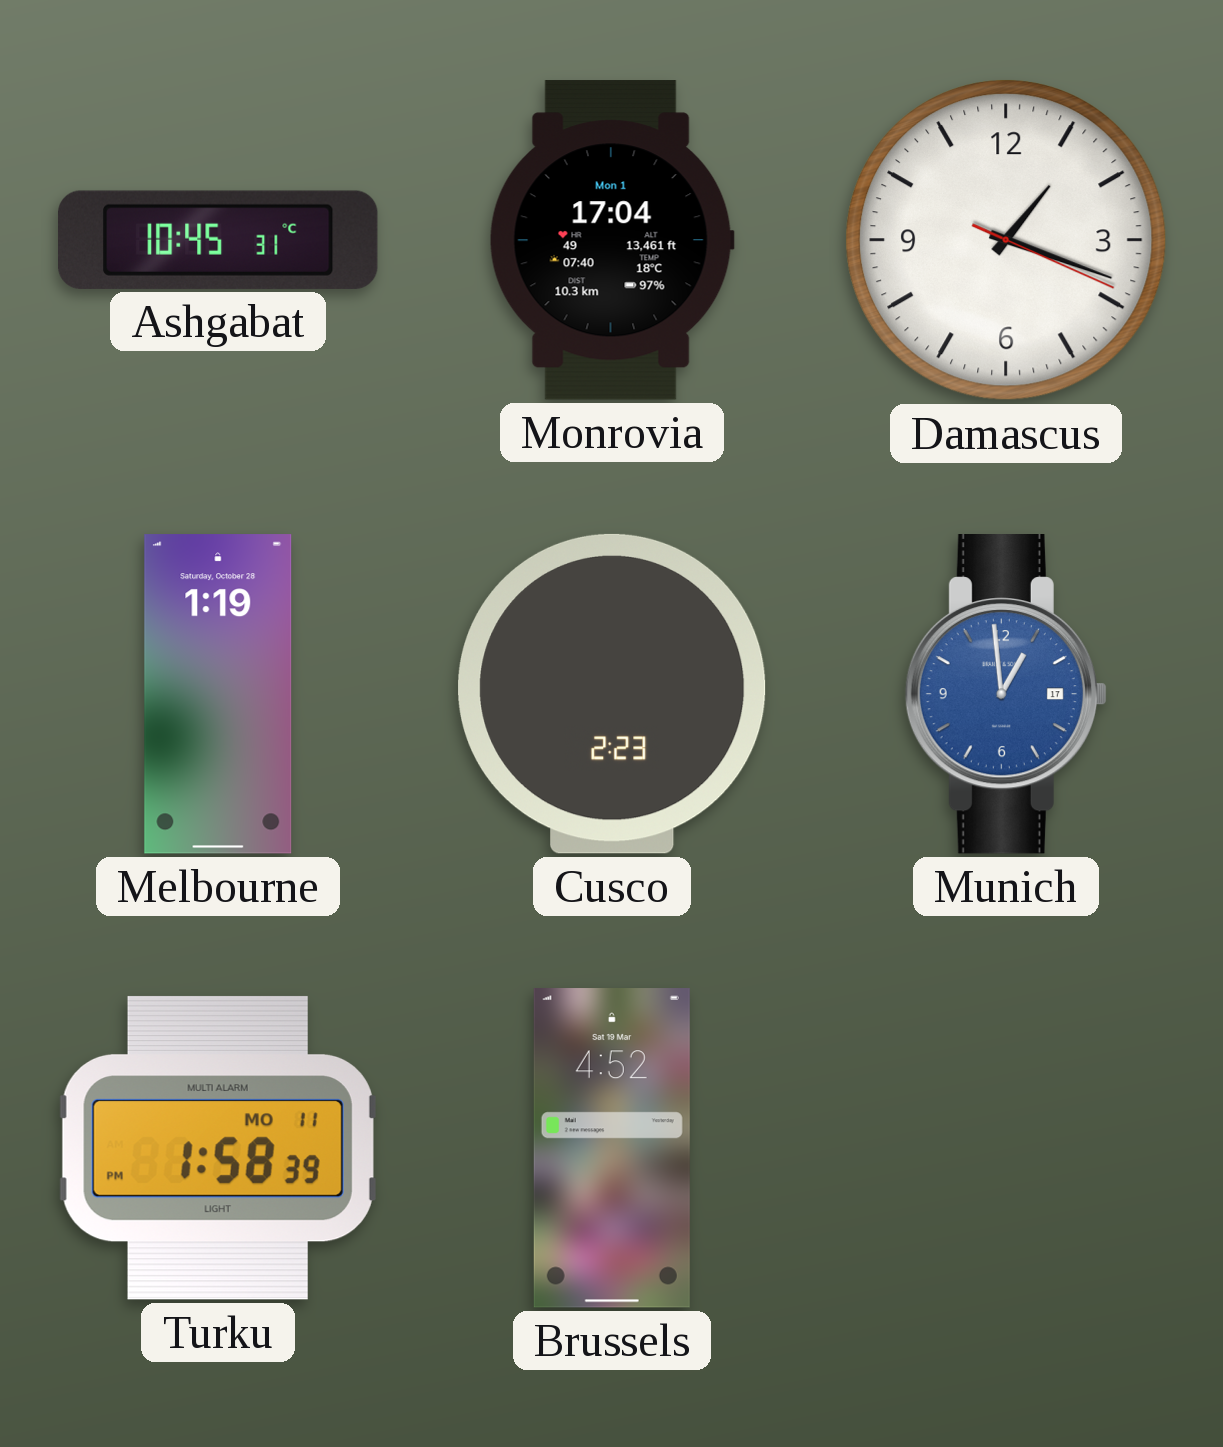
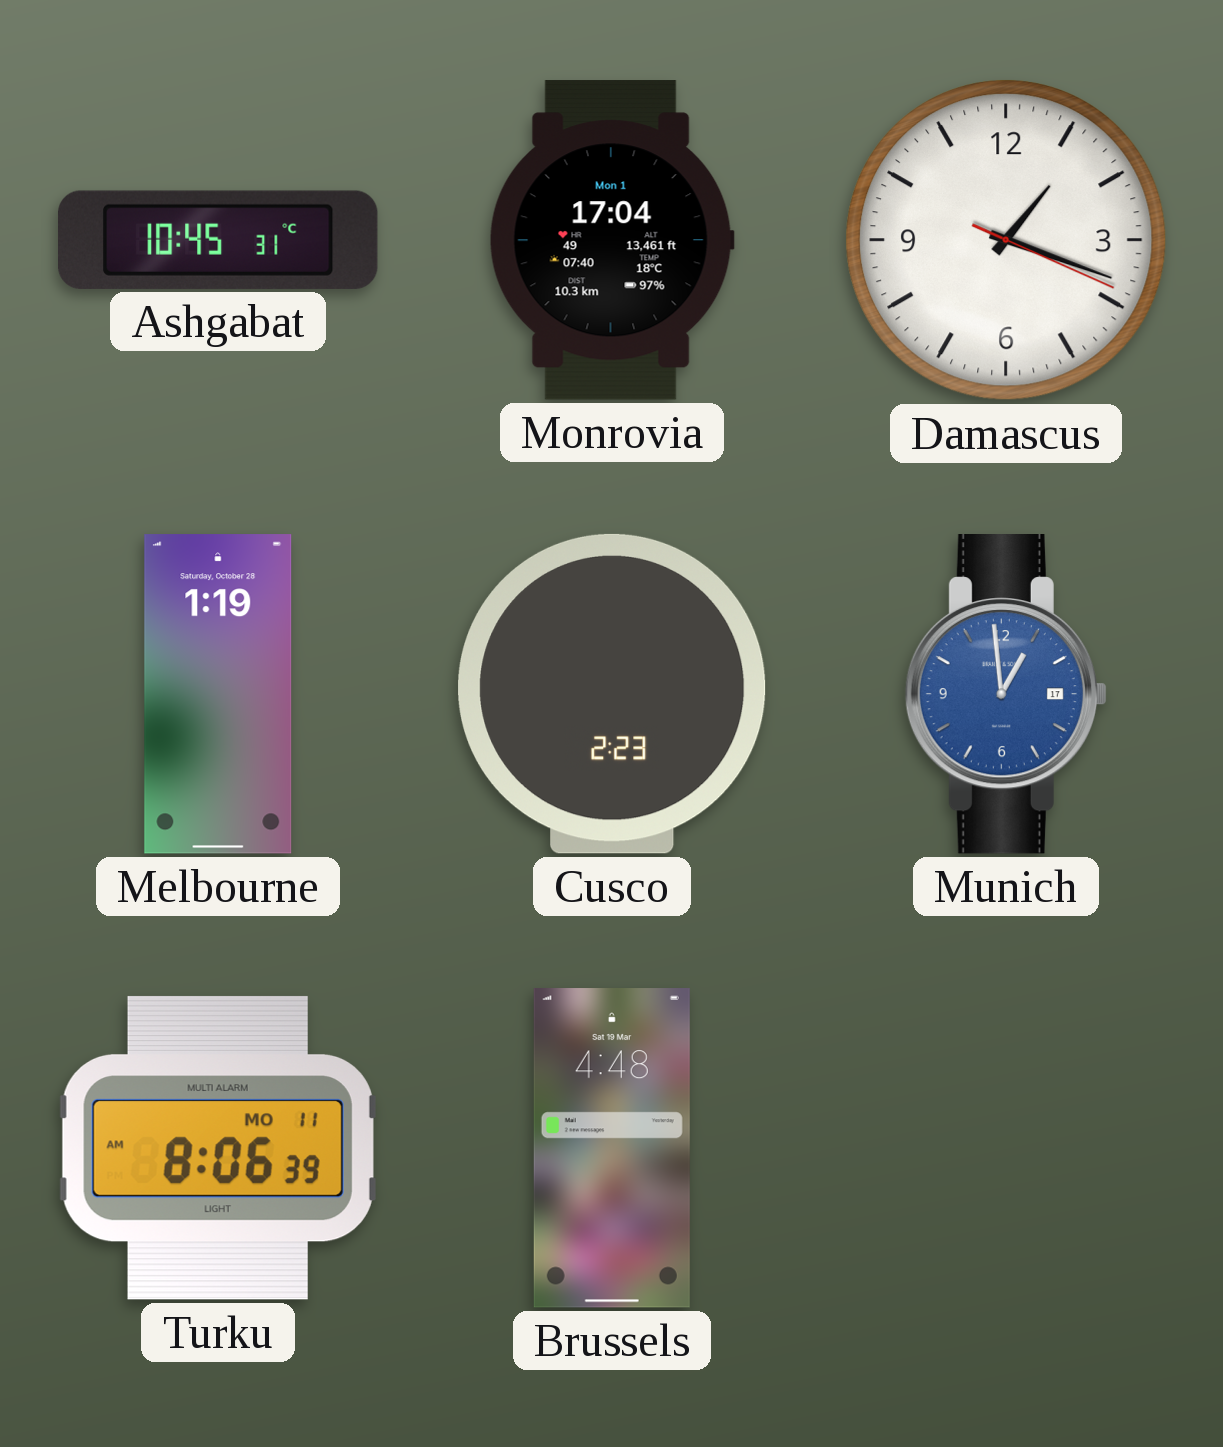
Turku: 1:58 -> 8:06
Brussels: 4:52 -> 4:48
